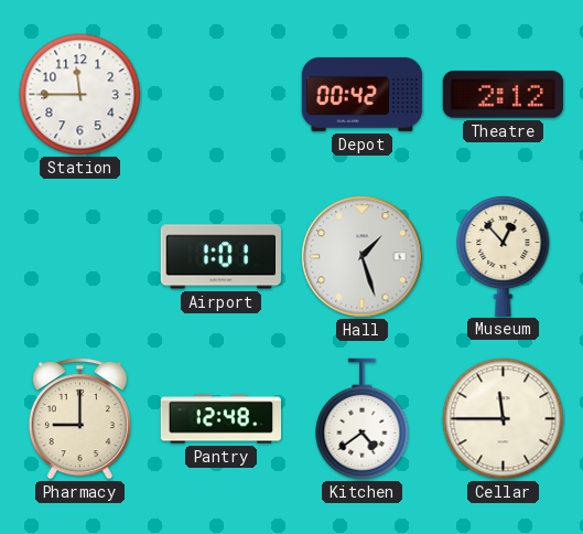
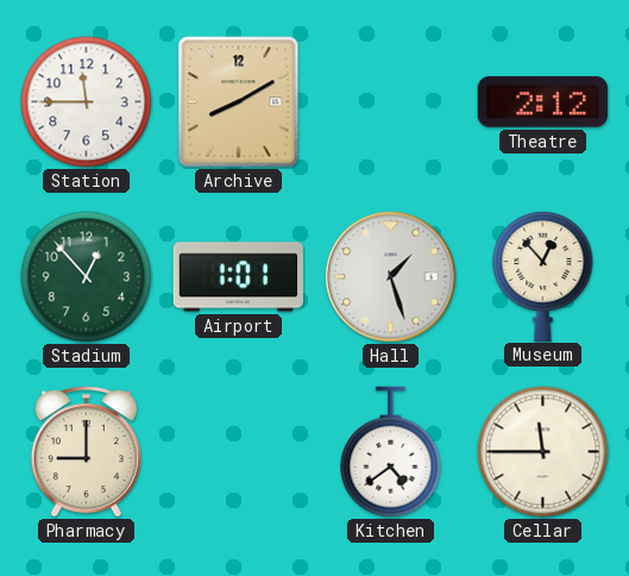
Archive: none -> 8:10
Depot: 00:42 -> none
Stadium: none -> 12:53
Pantry: 12:48 -> none
